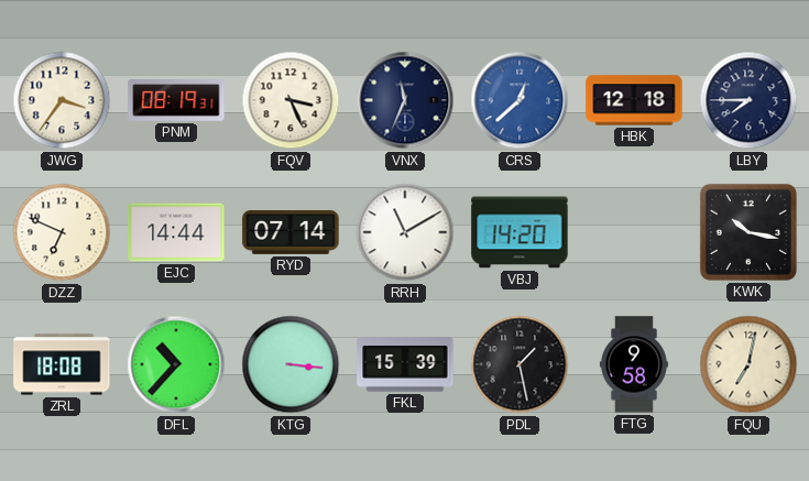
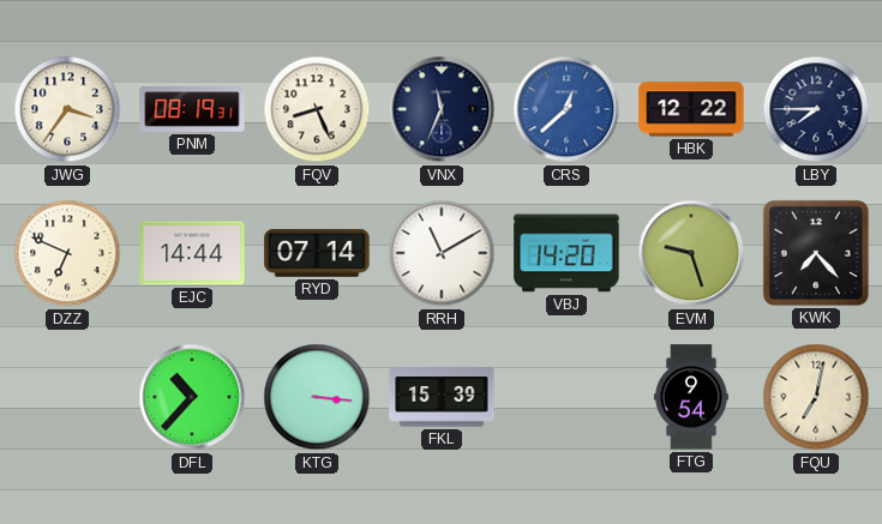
FQV: 3:26 -> 8:26
HBK: 12:18 -> 12:22
EVM: none -> 9:27
KWK: 10:17 -> 7:23
ZRL: 18:08 -> none
PDL: 1:28 -> none
FTG: 9:58 -> 9:54
